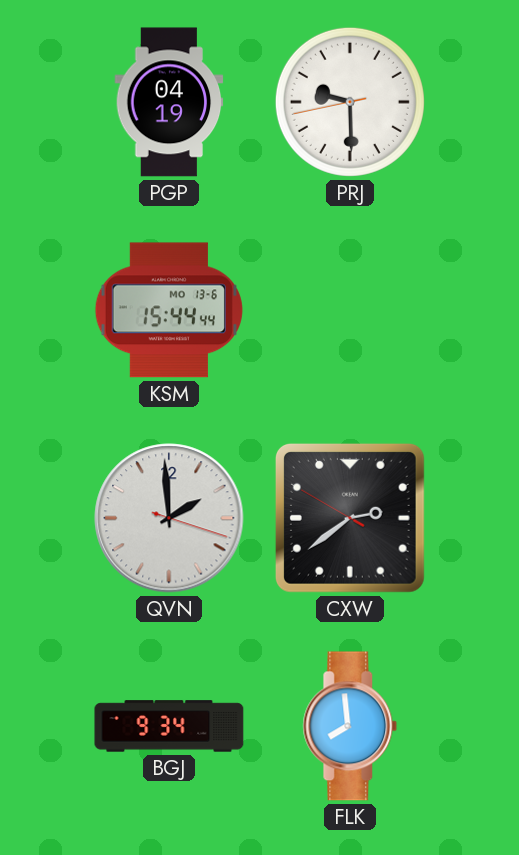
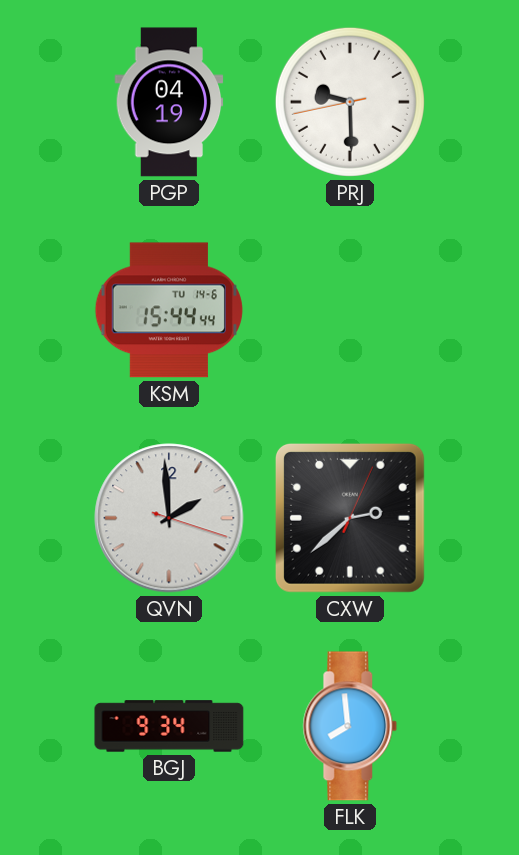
KSM date: MO 13-6 -> TU 14-6
CXW: 2:38:50 -> 2:38:04
